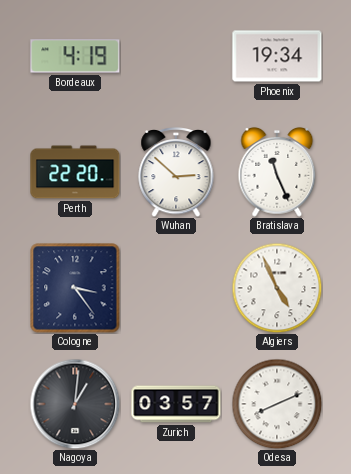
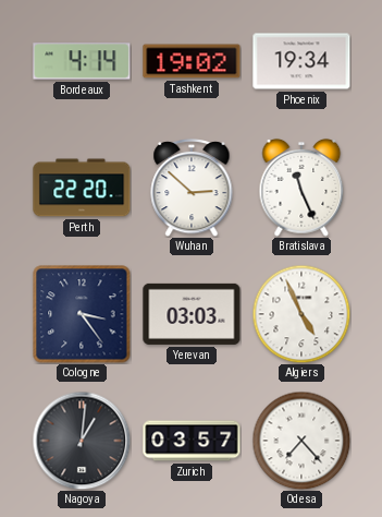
Bordeaux: 4:19 -> 4:14
Tashkent: none -> 19:02
Yerevan: none -> 03:03
Odesa: 8:11 -> 7:23
